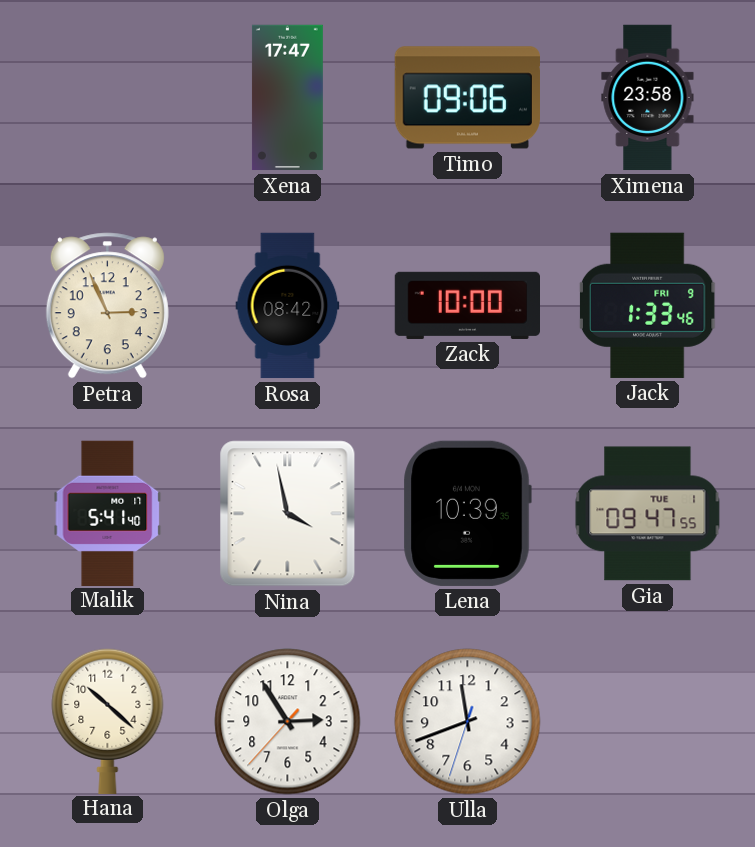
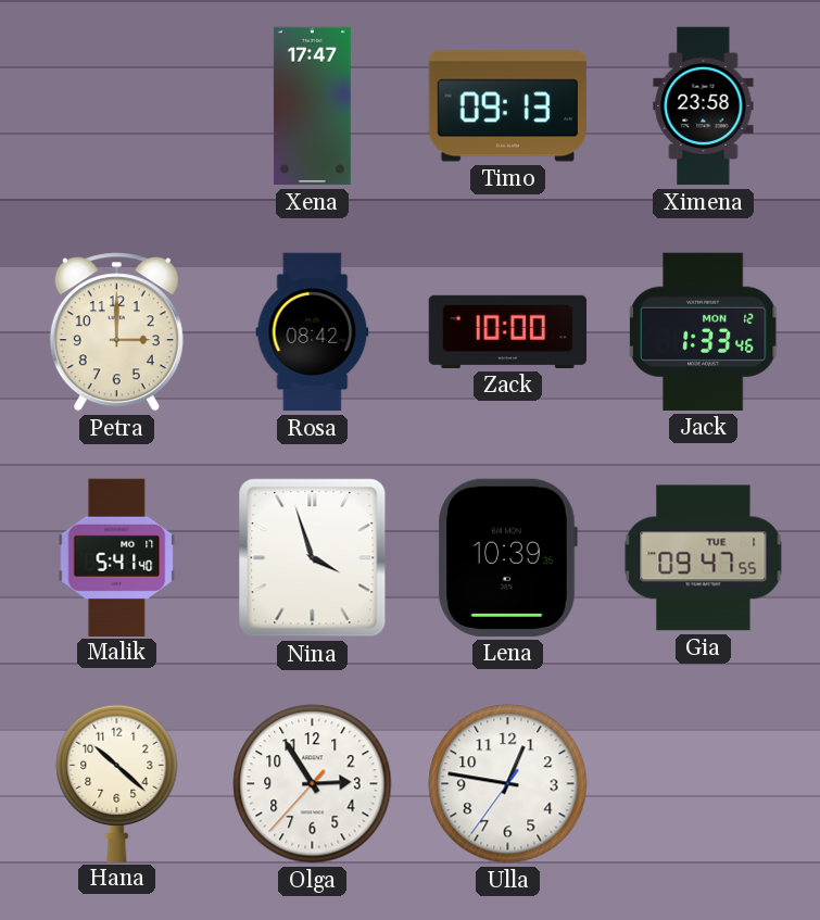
Timo: 09:06 -> 09:13
Petra: 2:56 -> 3:00
Jack date: FRI 9 -> MON 12
Nina: 3:58 -> 3:57
Ulla: 11:41 -> 12:46
